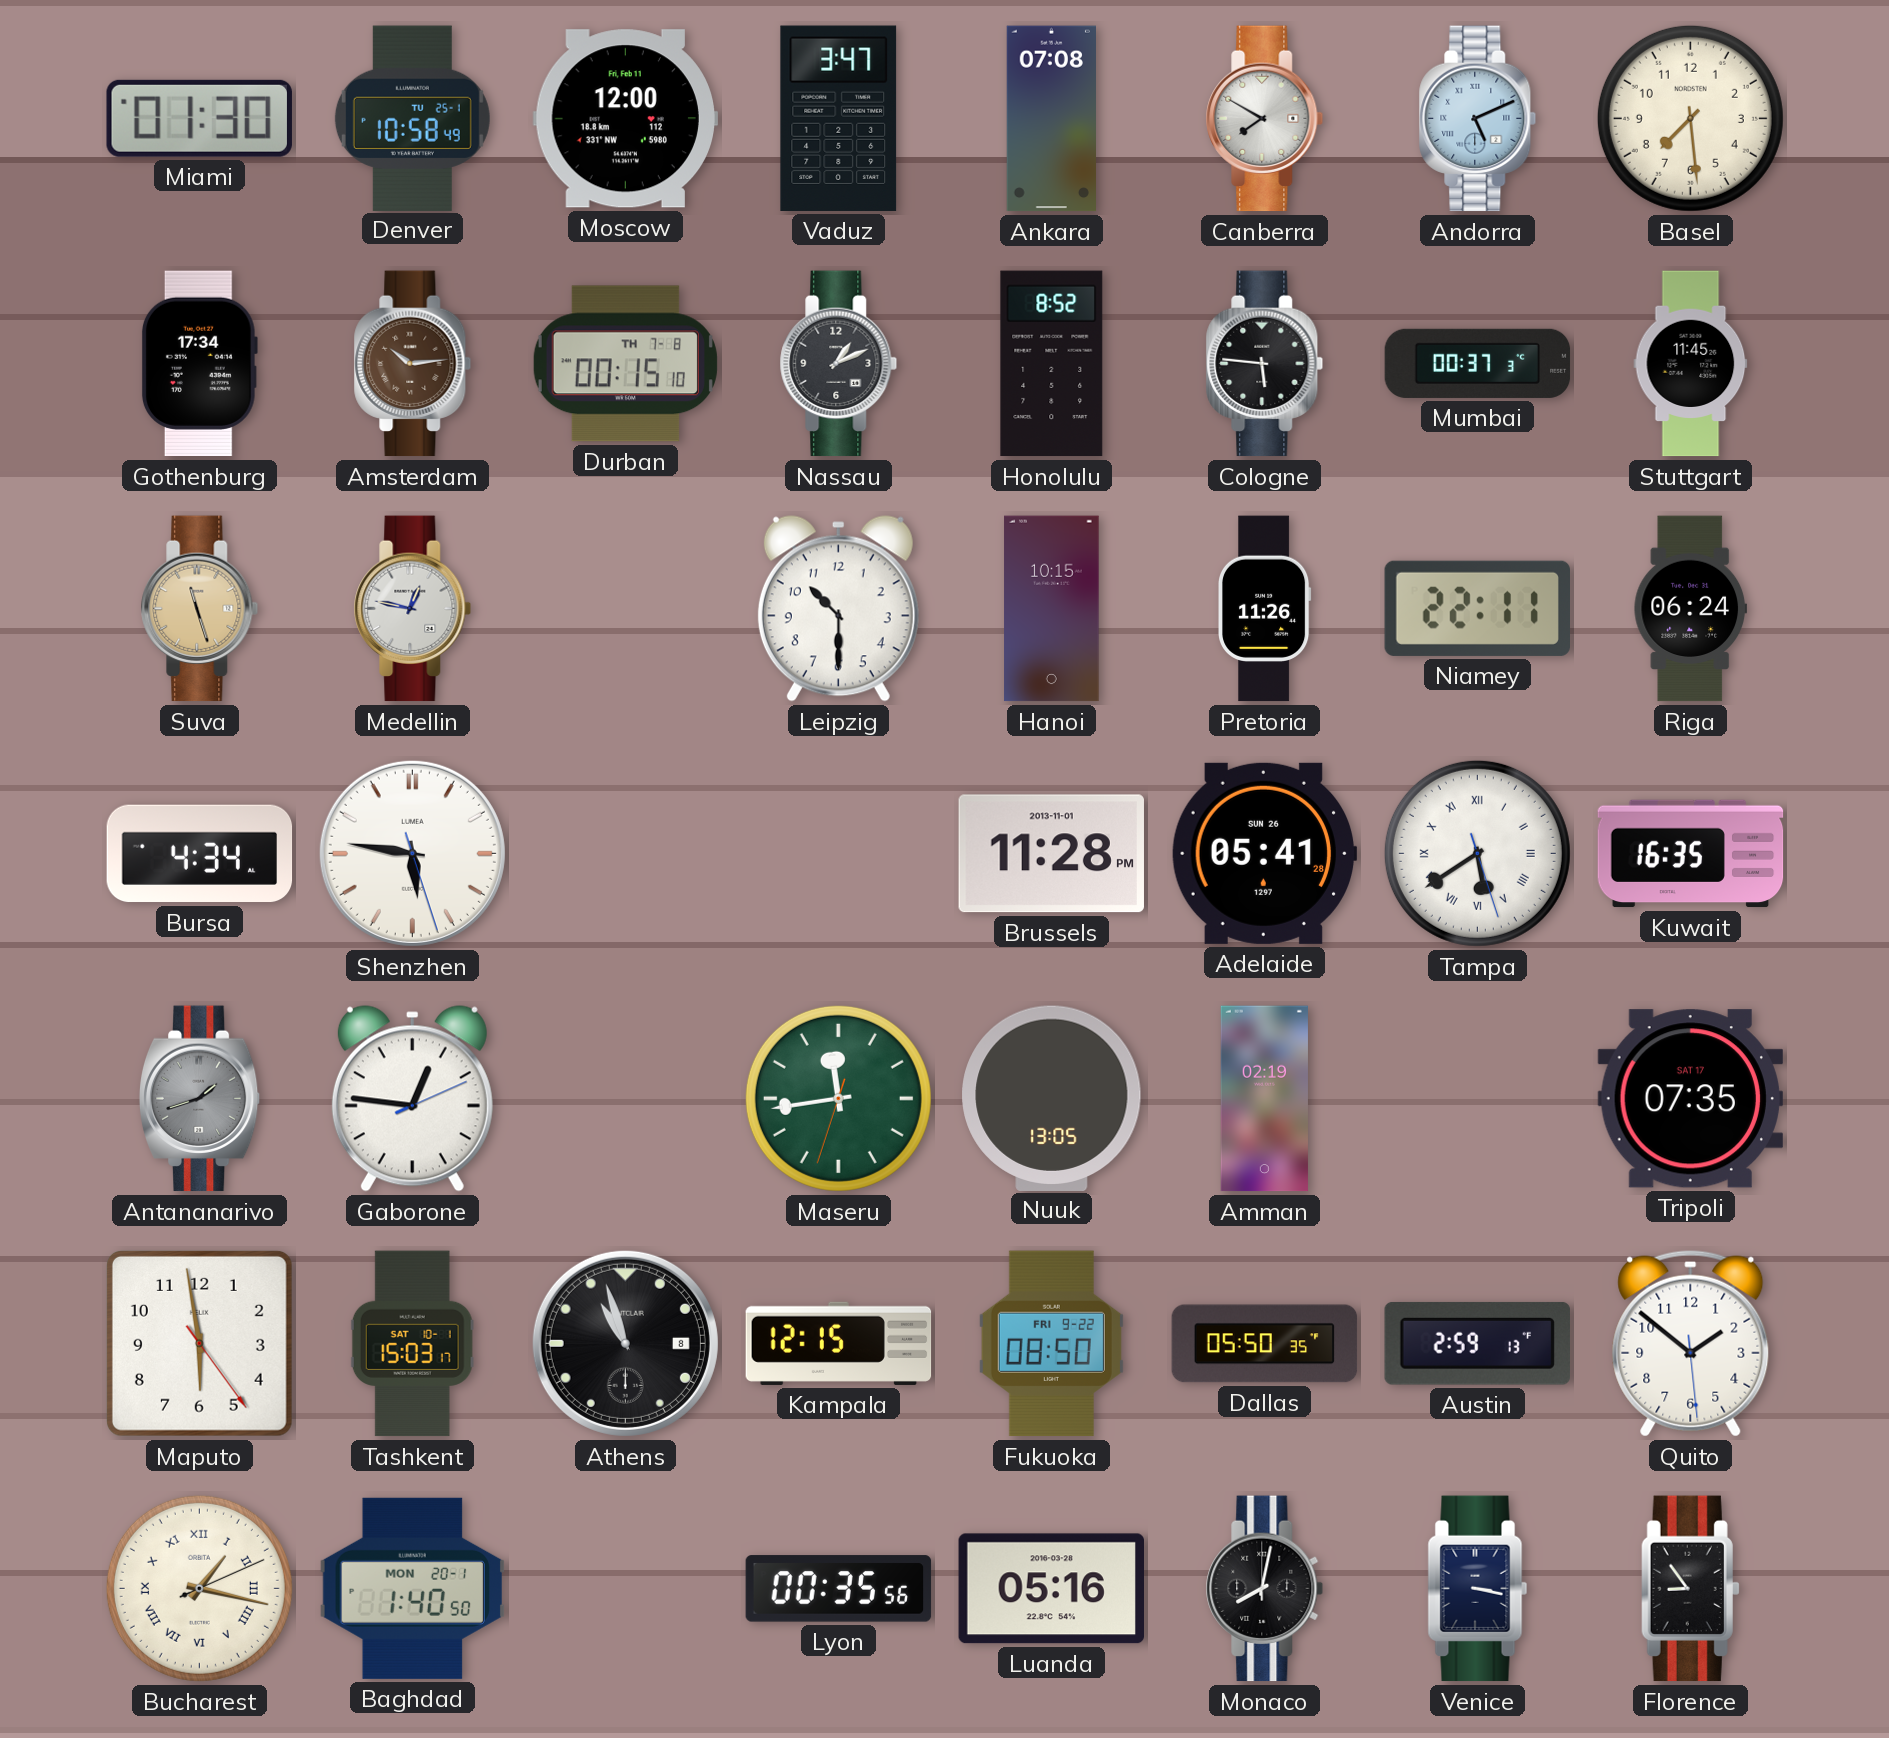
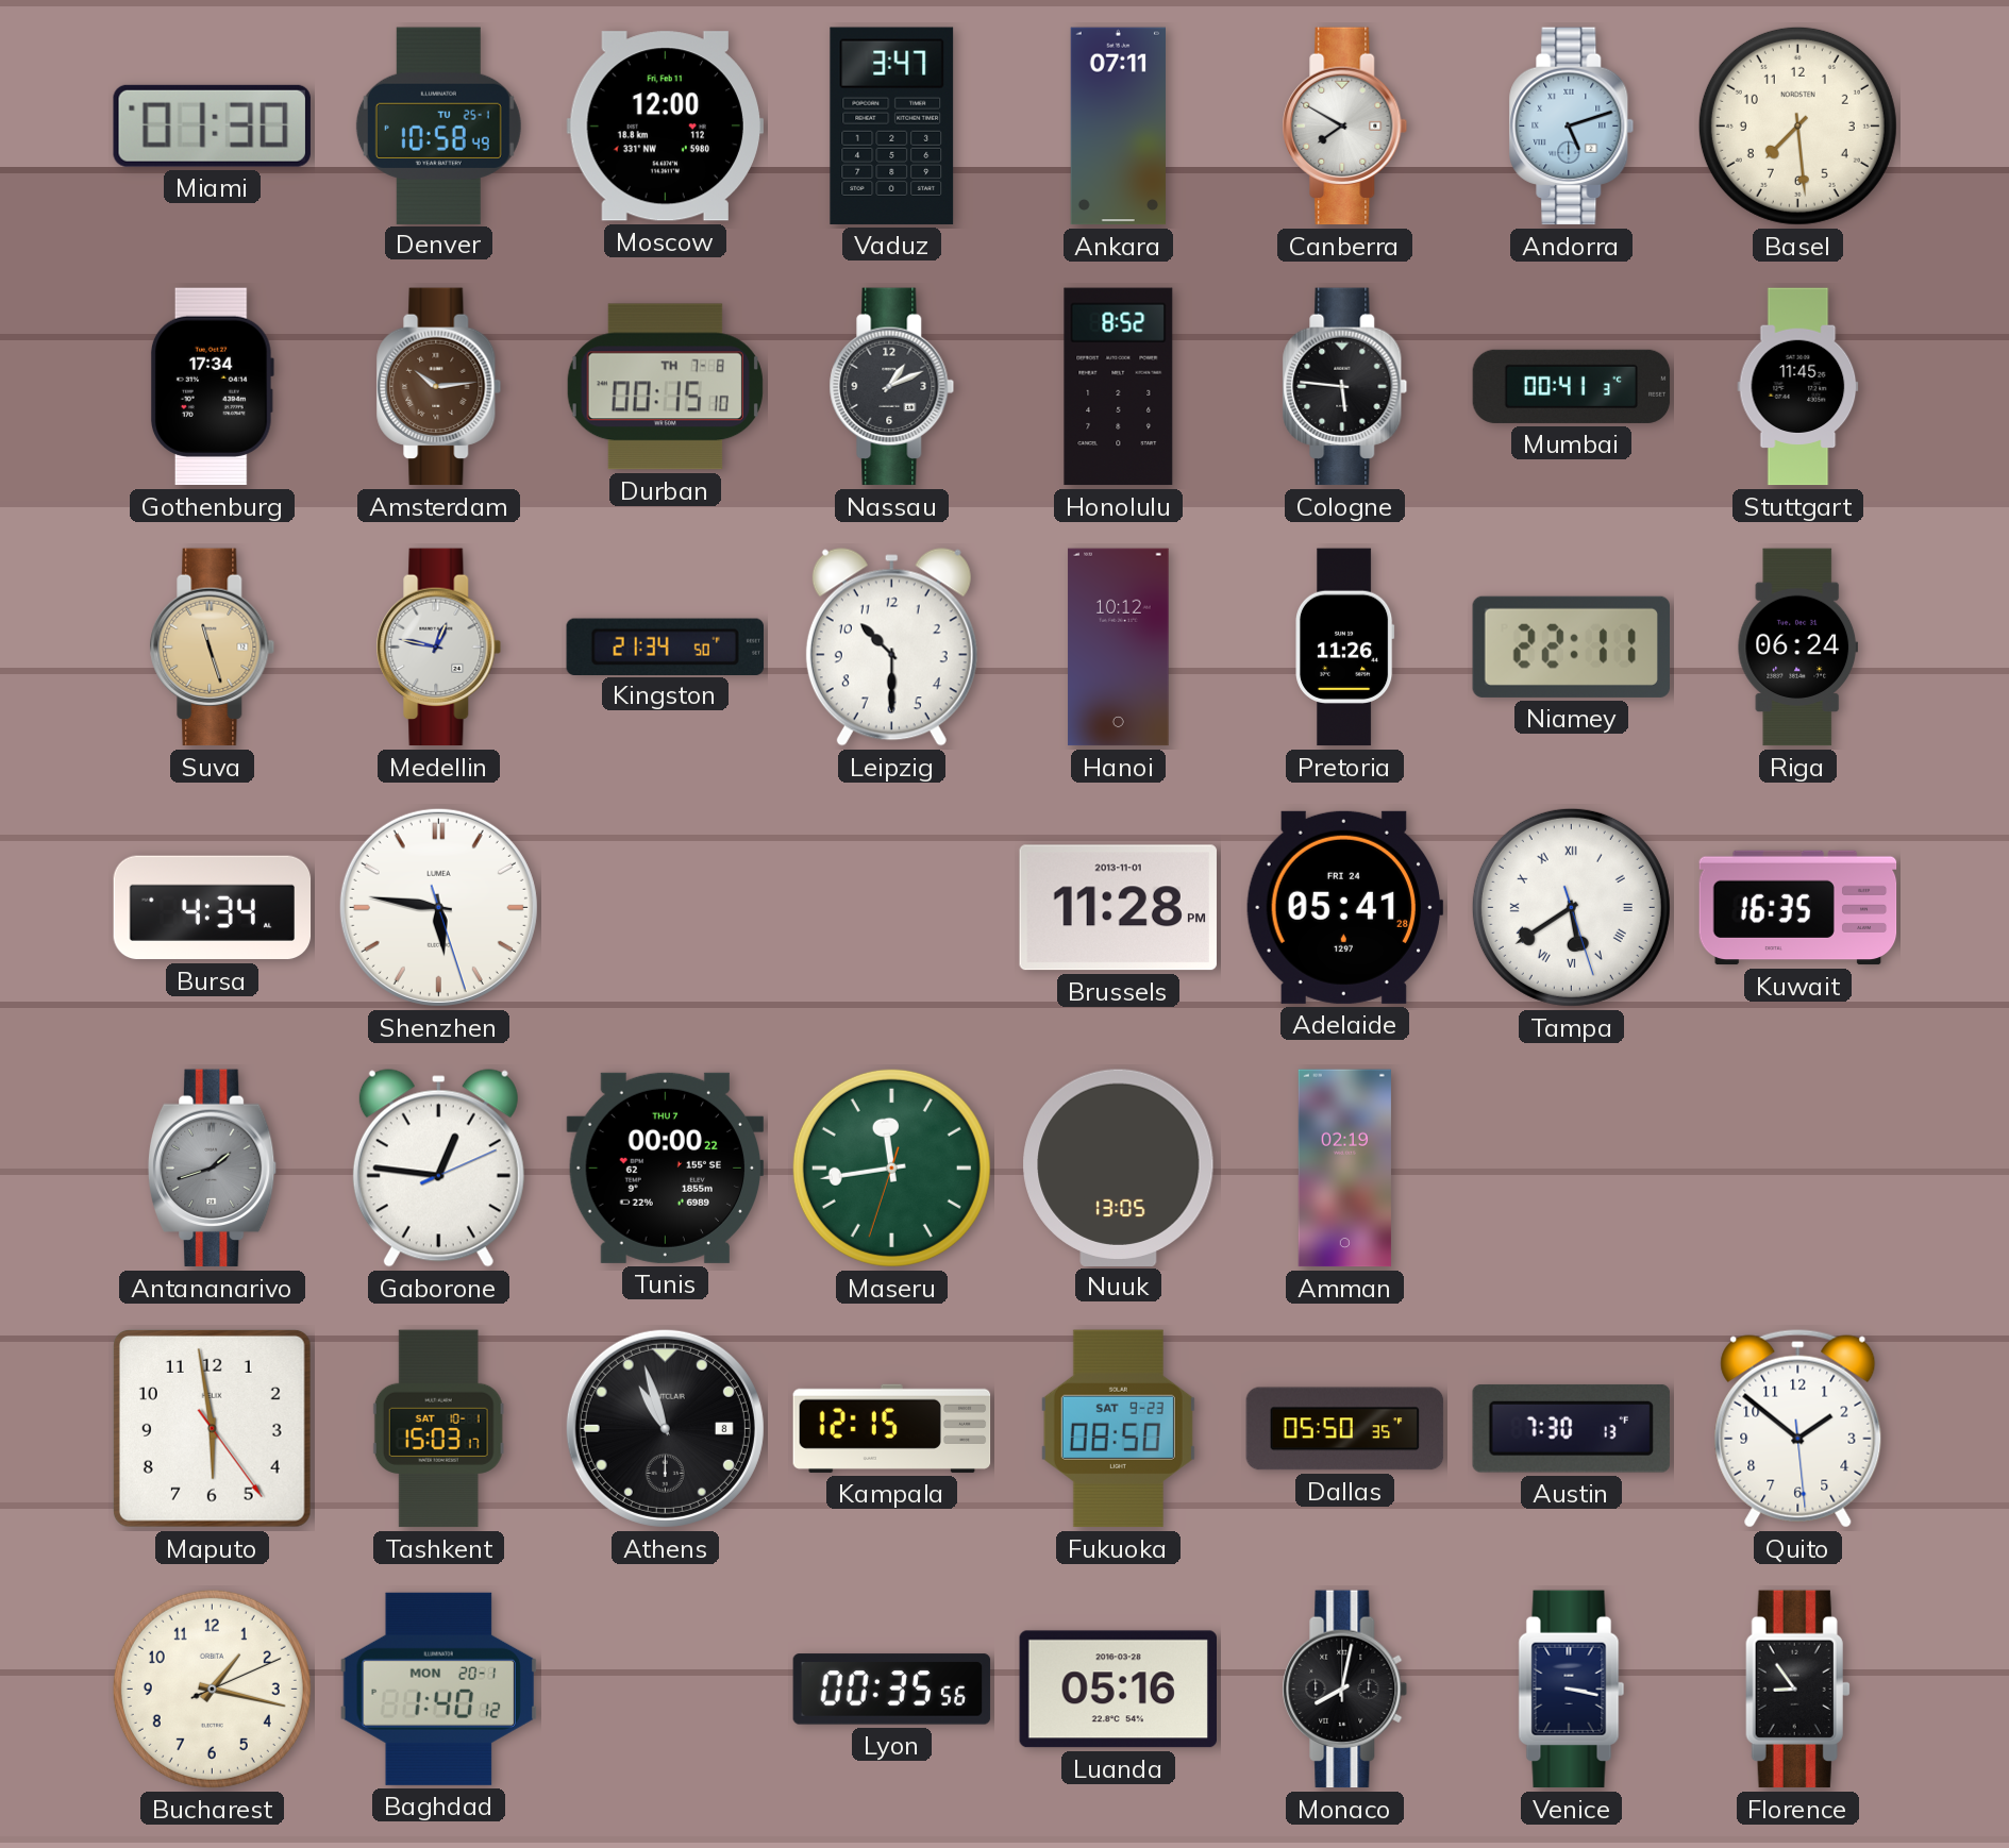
Ankara: 07:08 -> 07:11
Andorra: 5:11 -> 5:12
Mumbai: 00:37 -> 00:41
Kingston: none -> 21:34
Hanoi: 10:15 -> 10:12
Adelaide date: SUN 26 -> FRI 24
Tunis: none -> 00:00
Tripoli: 07:35 -> none
Fukuoka date: FRI 9-22 -> SAT 9-23
Austin: 2:59 -> 7:30
Bucharest numerals: Roman -> Arabic
Baghdad: 1:40:50 -> 1:40:12
